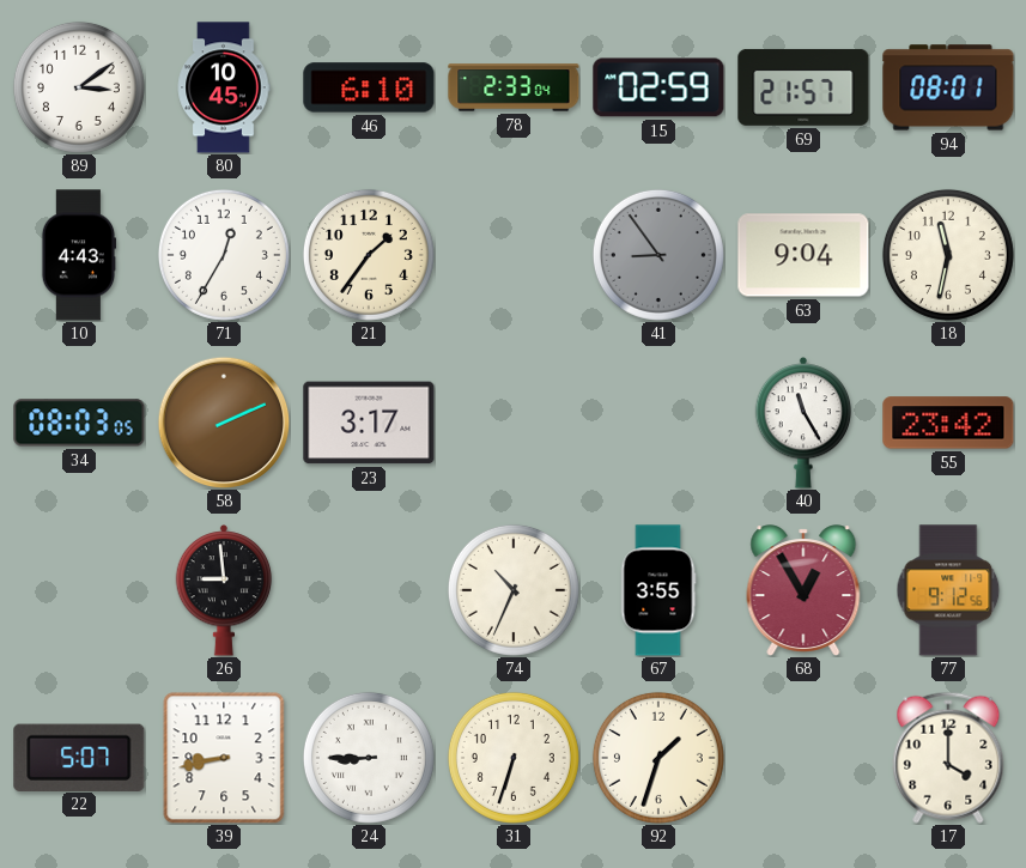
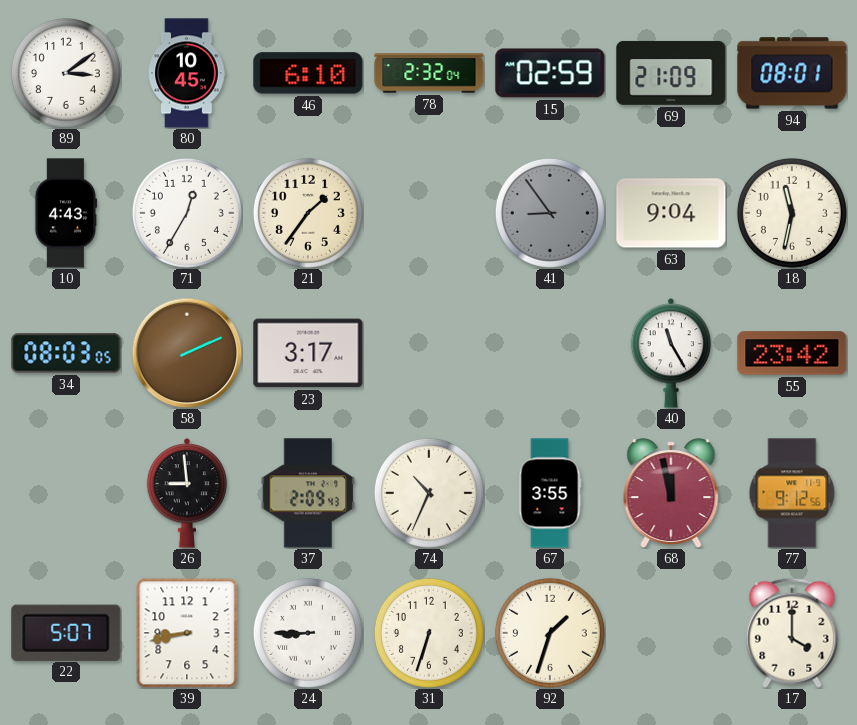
78: 2:33 -> 2:32
69: 21:57 -> 21:09
37: none -> 2:09
68: 12:55 -> 11:58
